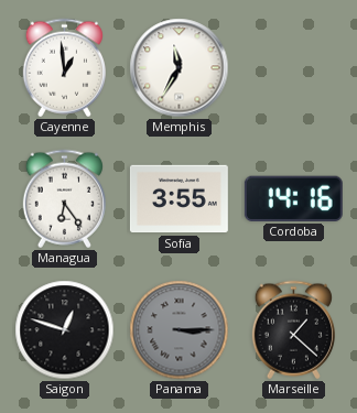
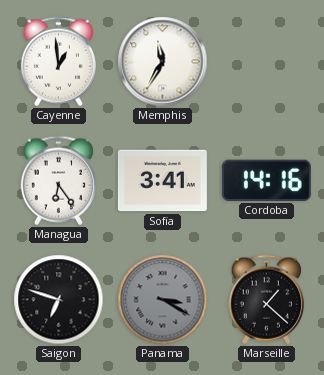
Sofia: 3:55 -> 3:41
Saigon: 12:48 -> 6:48
Panama: 3:15 -> 3:20
